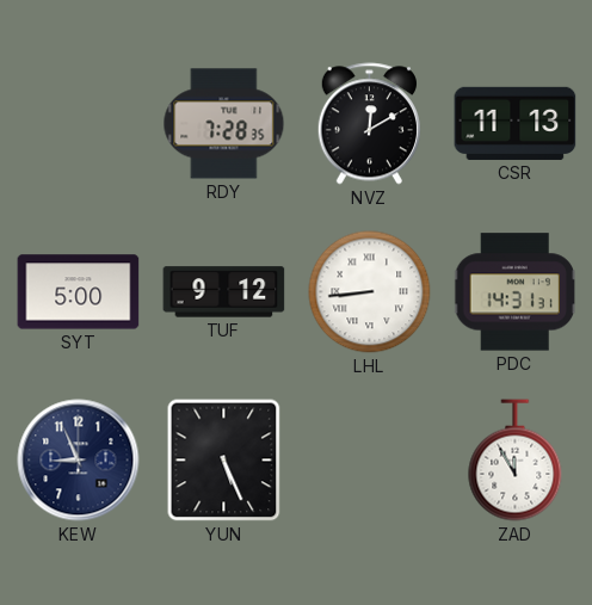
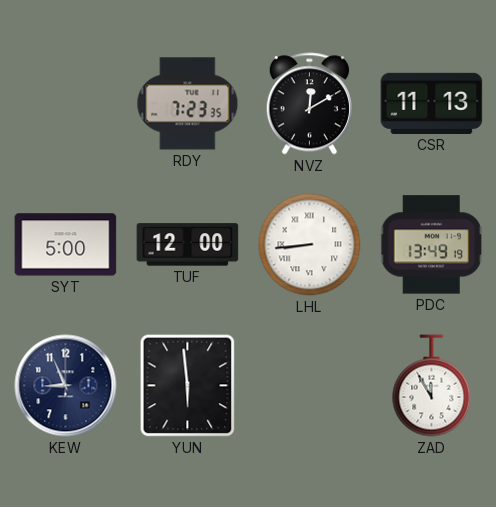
RDY: 7:28 -> 7:23
TUF: 9:12 -> 12:00
PDC: 14:31 -> 13:49
YUN: 5:26 -> 5:59
